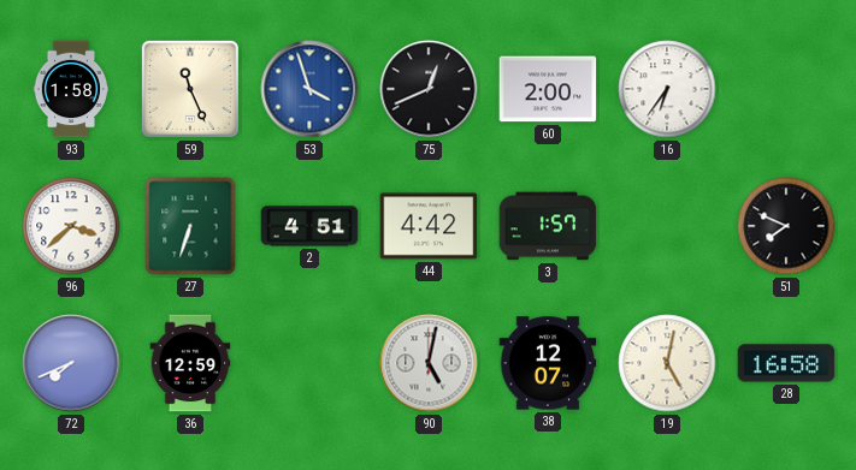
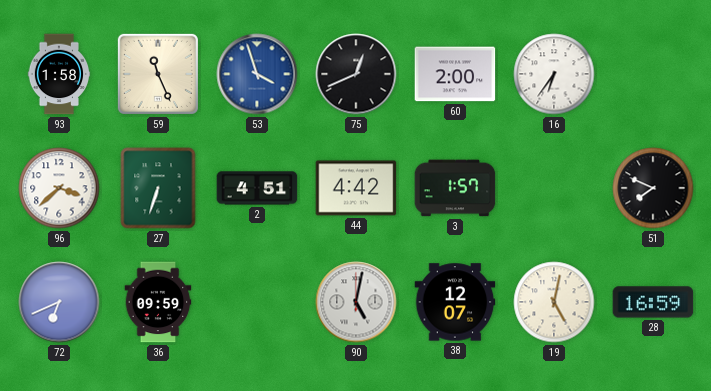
72: 7:41 -> 6:41
36: 12:59 -> 09:59
28: 16:58 -> 16:59
